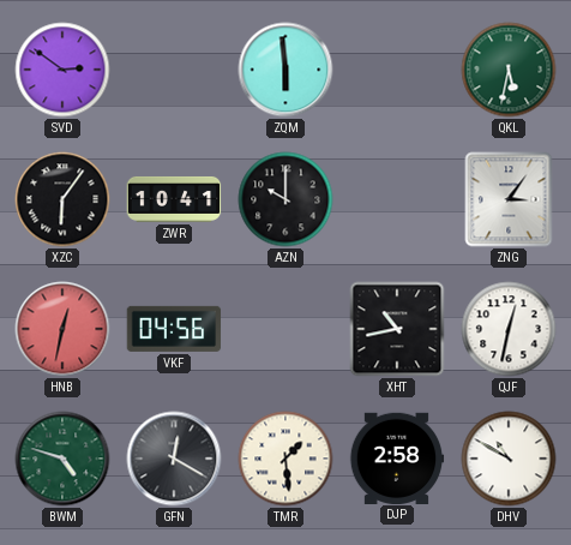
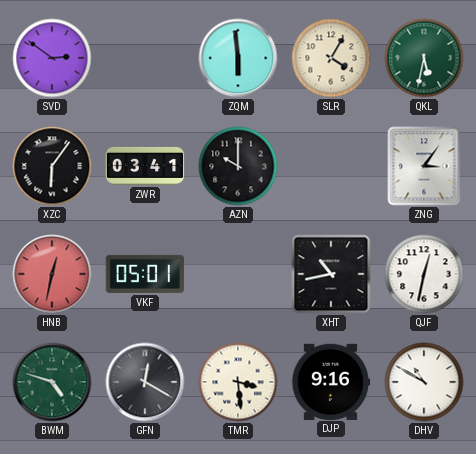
SLR: none -> 4:05
ZWR: 10:41 -> 03:41
VKF: 04:56 -> 05:01
TMR: 1:29 -> 3:29
DJP: 2:58 -> 9:16
